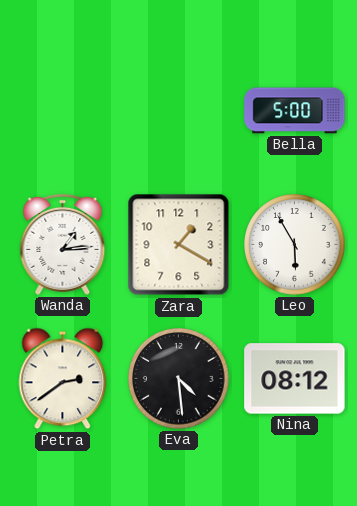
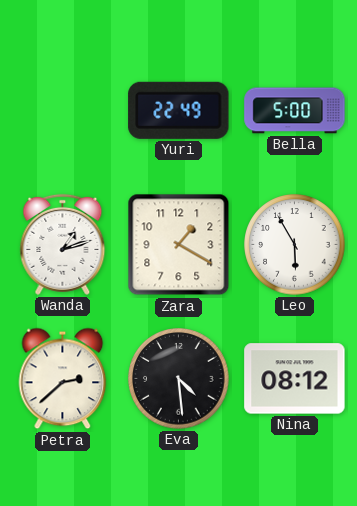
Yuri: none -> 22:49
Wanda: 1:14 -> 1:12
Petra: 2:39 -> 2:38
